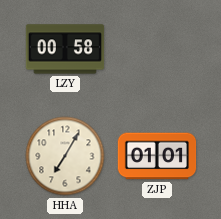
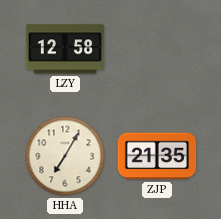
LZY: 00:58 -> 12:58
ZJP: 01:01 -> 21:35
